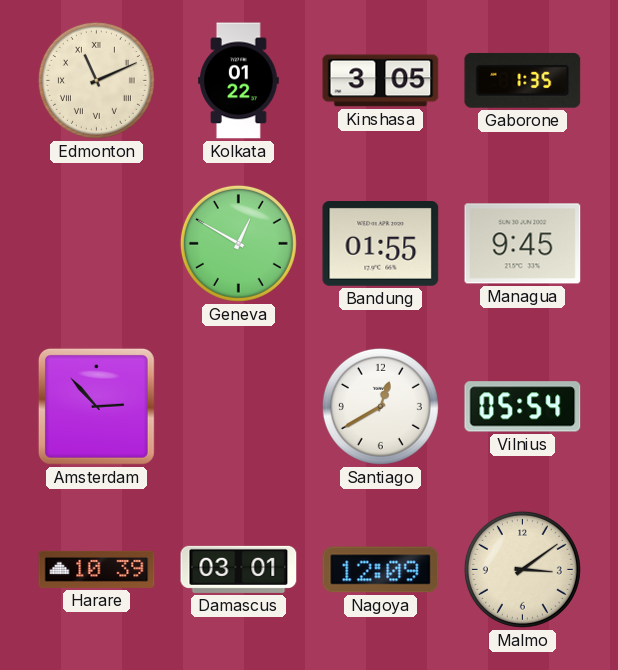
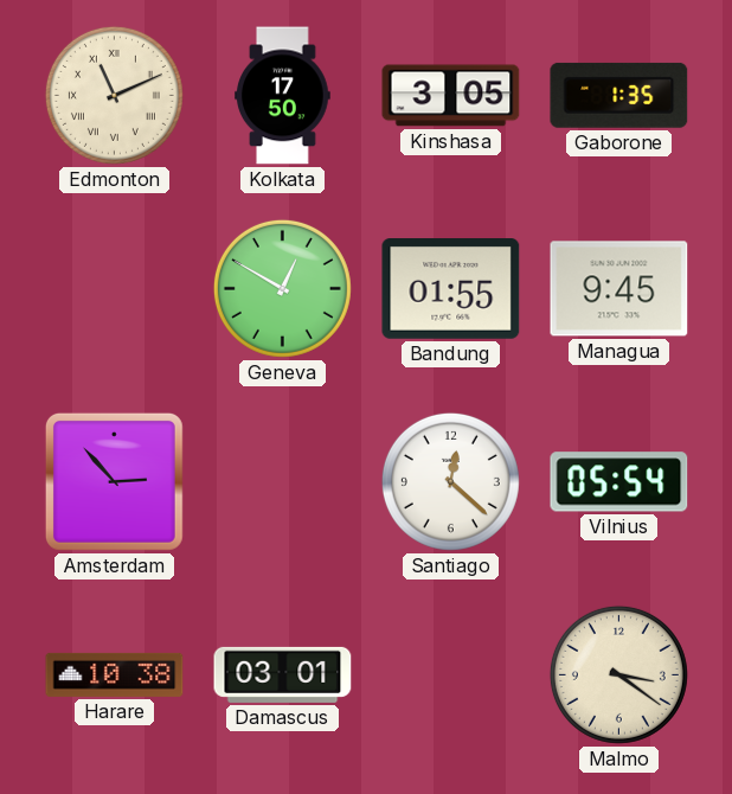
Kolkata: 01:22 -> 17:50
Santiago: 12:40 -> 12:22
Harare: 10:39 -> 10:38
Nagoya: 12:09 -> none
Malmo: 3:09 -> 3:21
